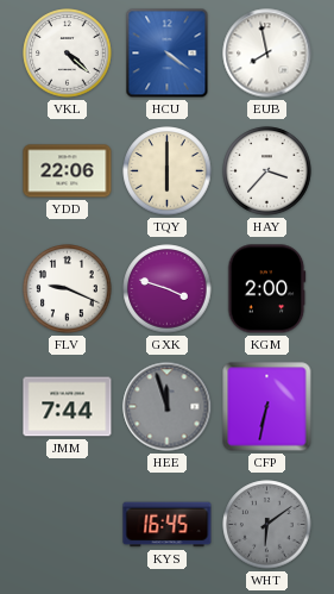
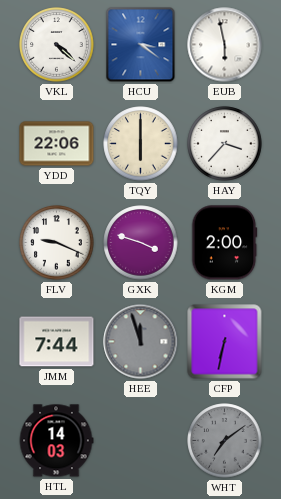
HCU: 4:21 -> 3:21
EUB: 7:58 -> 5:58
HTL: none -> 14:03
KYS: 16:45 -> none
WHT: 6:09 -> 7:09
